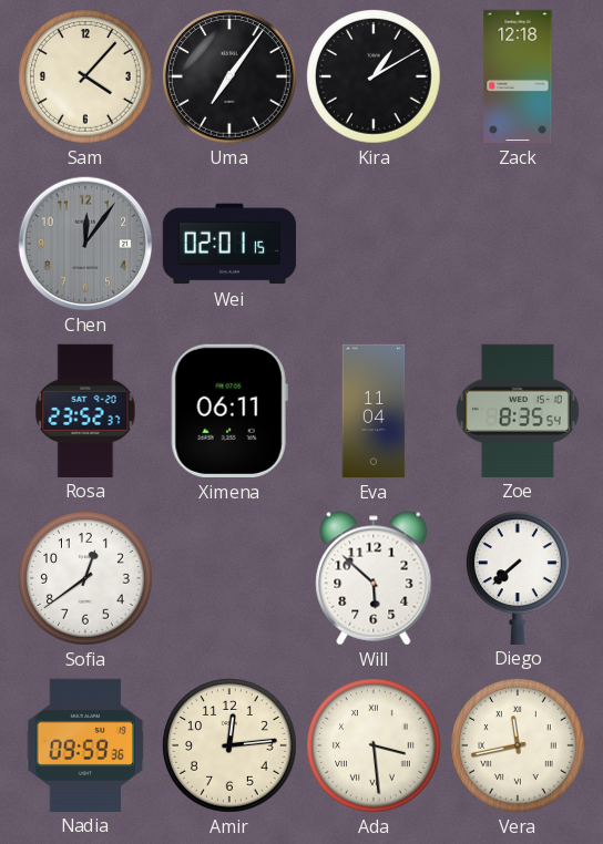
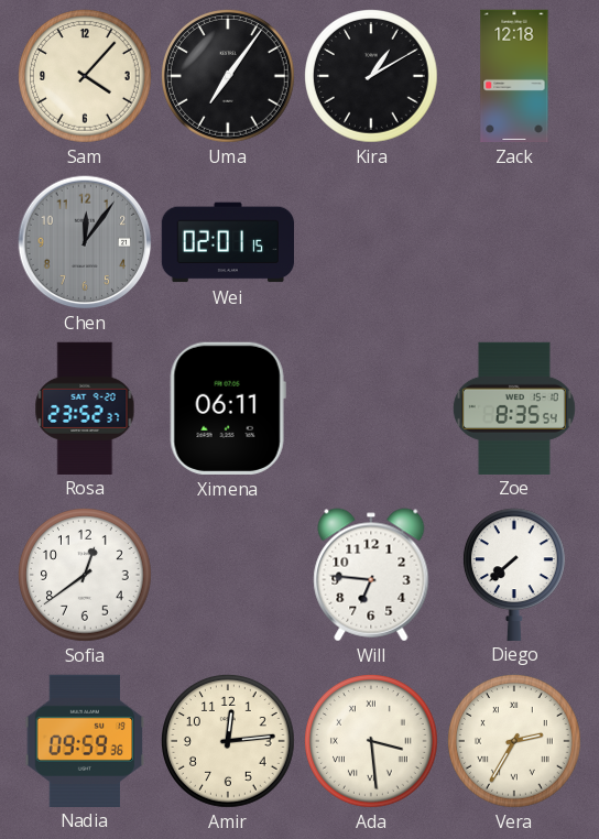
Eva: 11:04 -> none
Will: 5:52 -> 6:46
Vera: 11:43 -> 2:35
